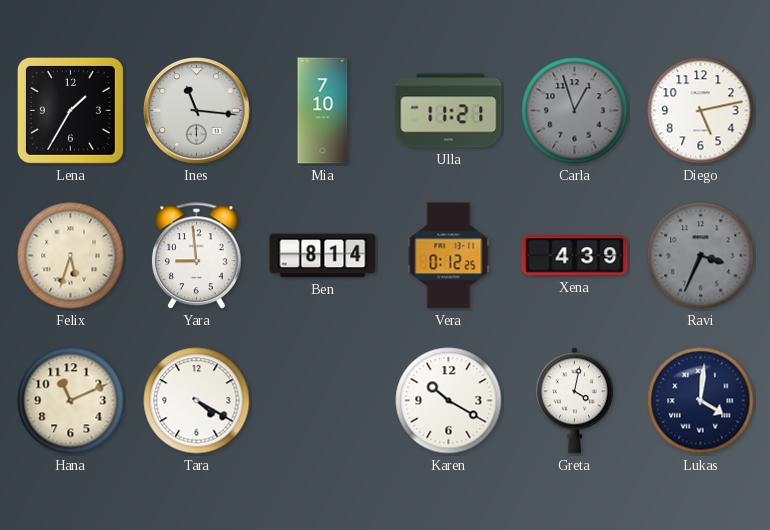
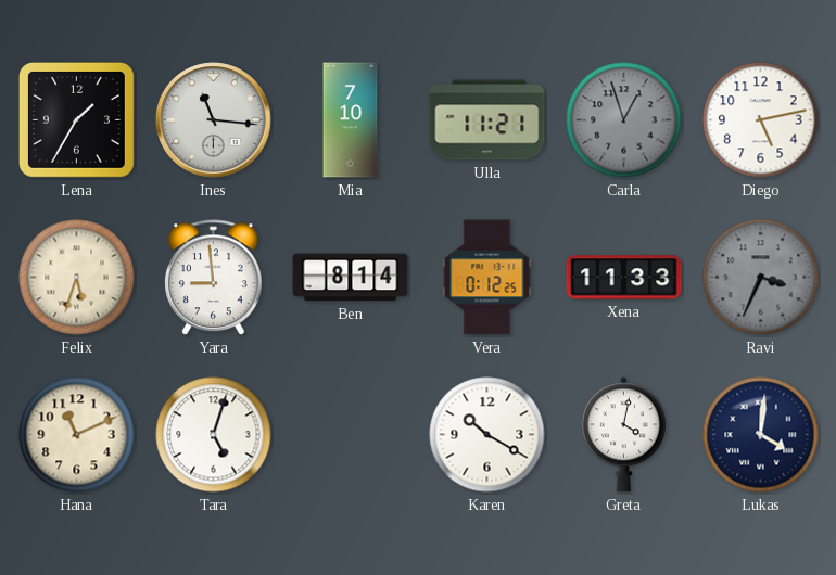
Xena: 4:39 -> 11:33
Tara: 4:20 -> 5:03
